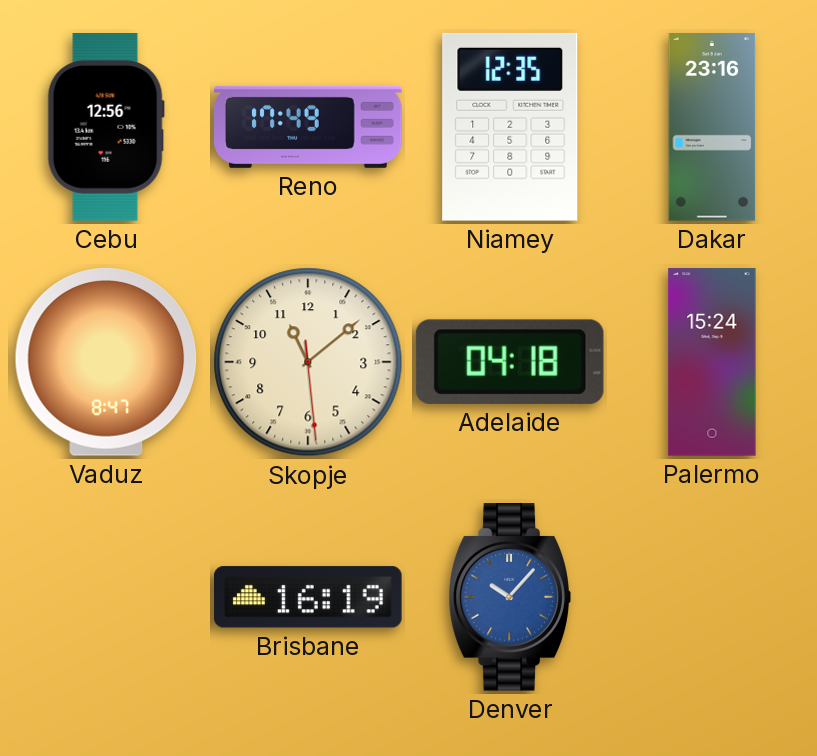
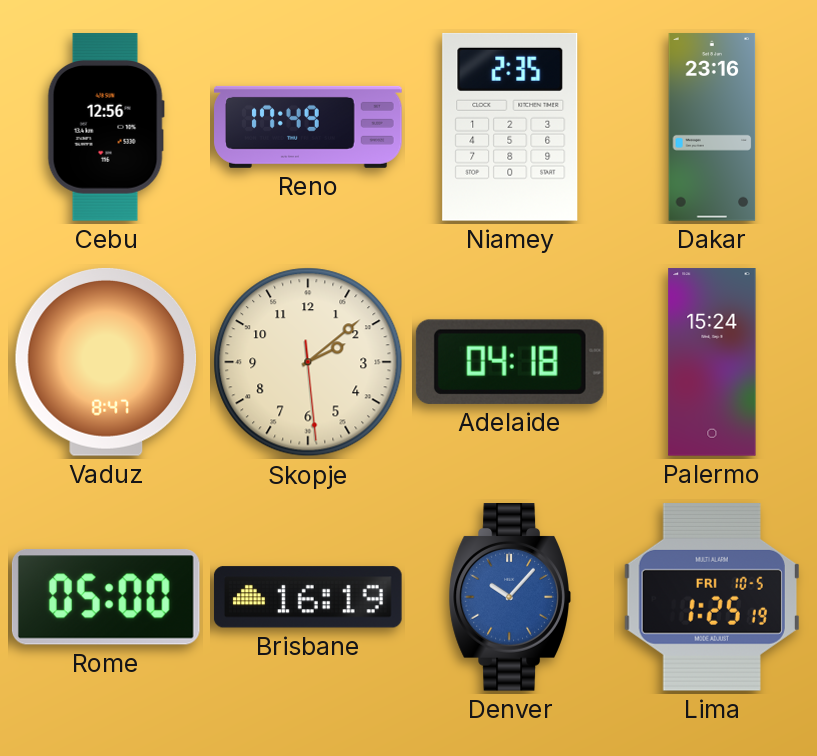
Niamey: 12:35 -> 2:35
Skopje: 11:08 -> 2:08
Rome: none -> 05:00
Lima: none -> 1:25
